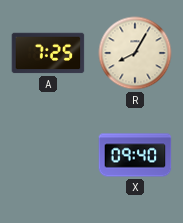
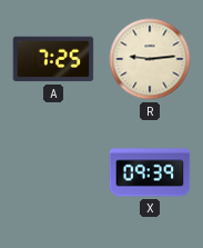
R: 8:05 -> 9:14
X: 09:40 -> 09:39
